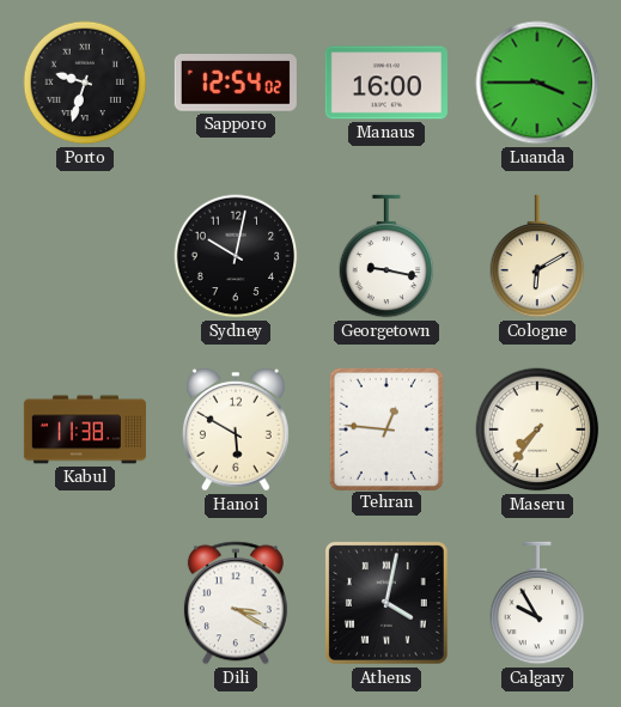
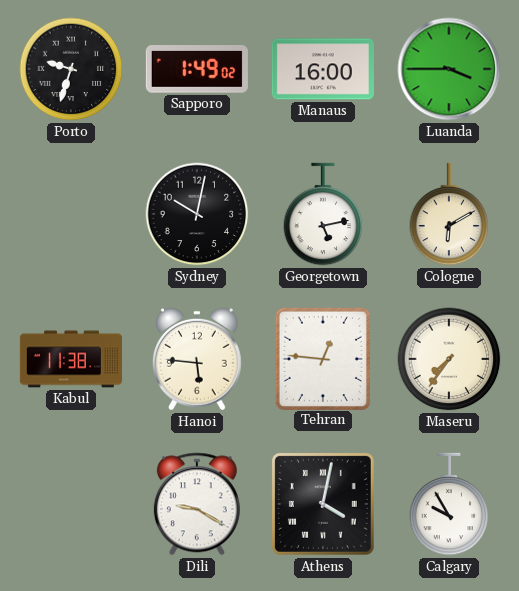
Sapporo: 12:54 -> 1:49
Georgetown: 9:17 -> 5:13
Hanoi: 5:50 -> 5:46
Dili: 3:20 -> 9:20
